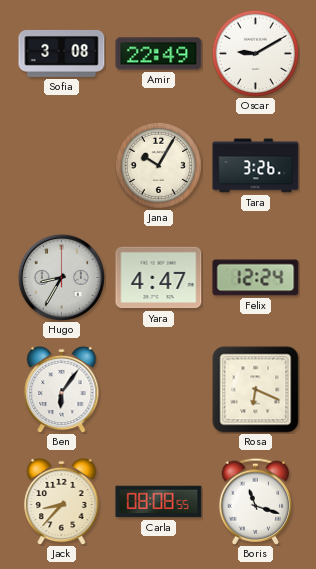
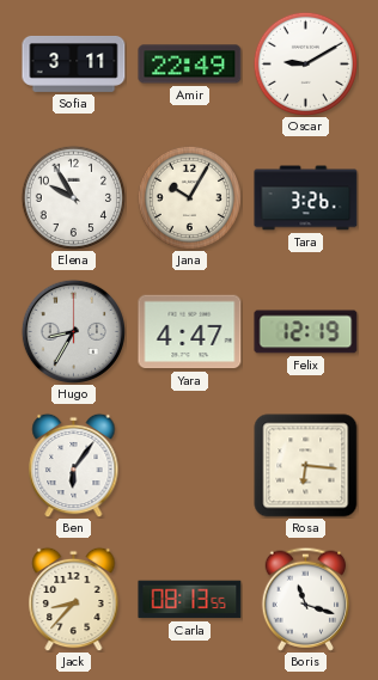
Sofia: 3:08 -> 3:11
Elena: none -> 9:55
Felix: 12:24 -> 12:19
Rosa: 6:19 -> 6:16
Carla: 08:08 -> 08:13
